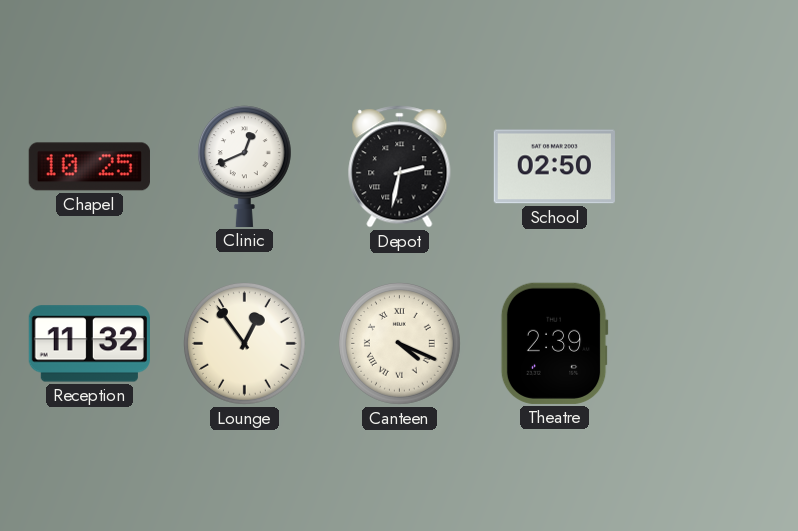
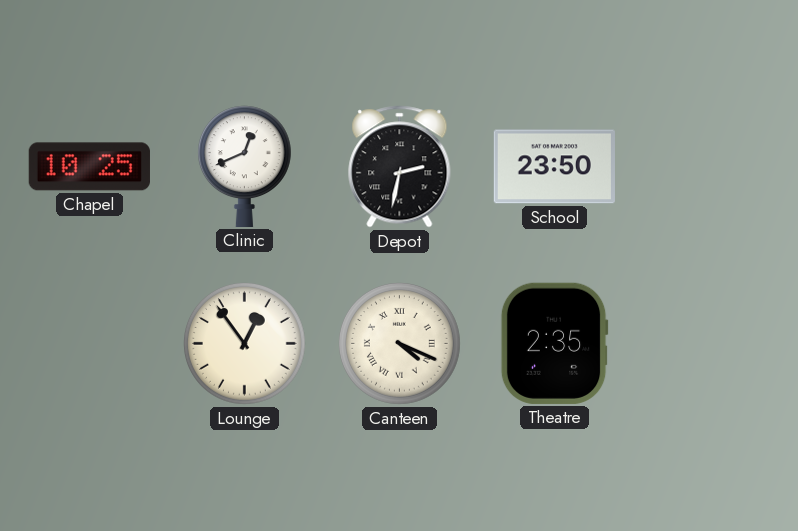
School: 02:50 -> 23:50
Reception: 11:32 -> none
Theatre: 2:39 -> 2:35
